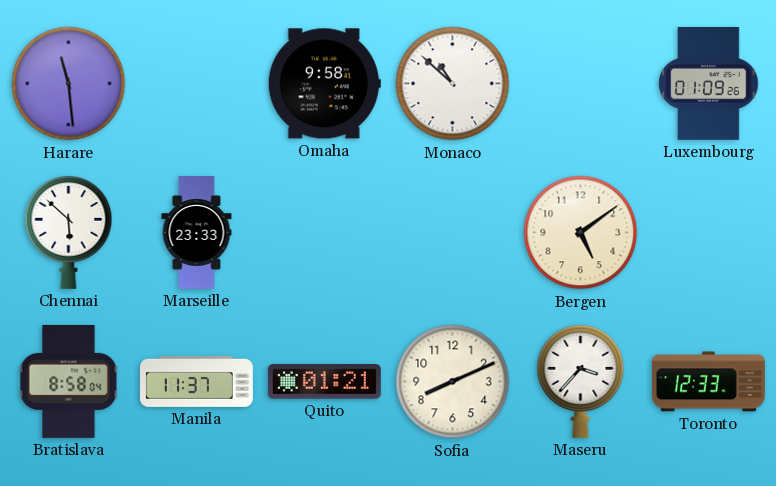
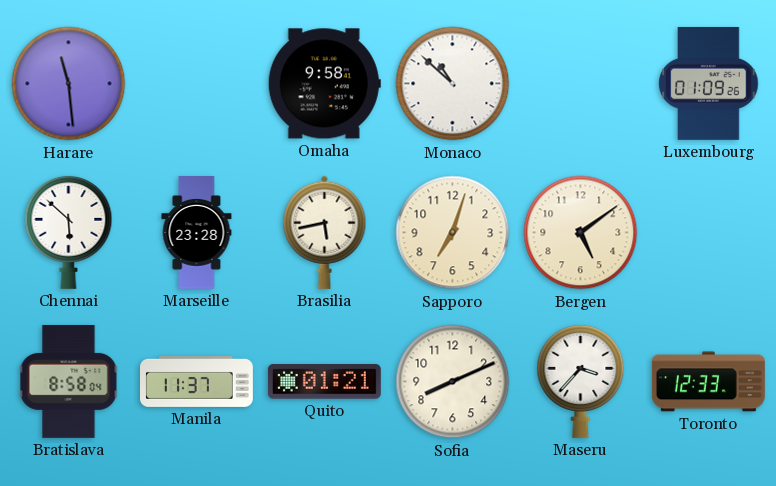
Marseille: 23:33 -> 23:28
Brasilia: none -> 5:43
Sapporo: none -> 7:03
